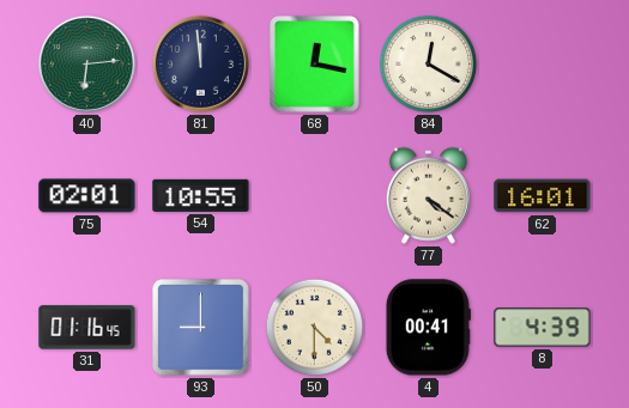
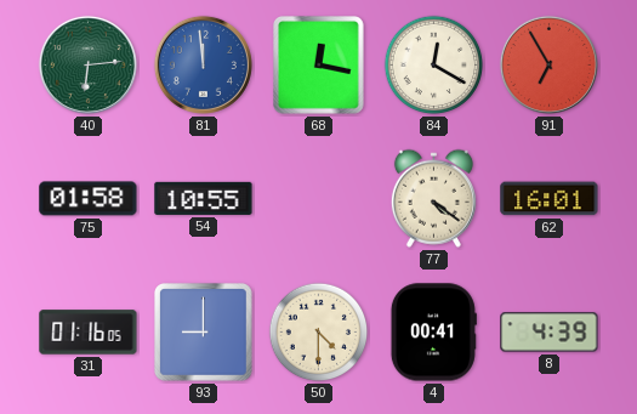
81 dial: navy -> blue
91: none -> 6:55
75: 02:01 -> 01:58
31: 01:16:45 -> 01:16:05
